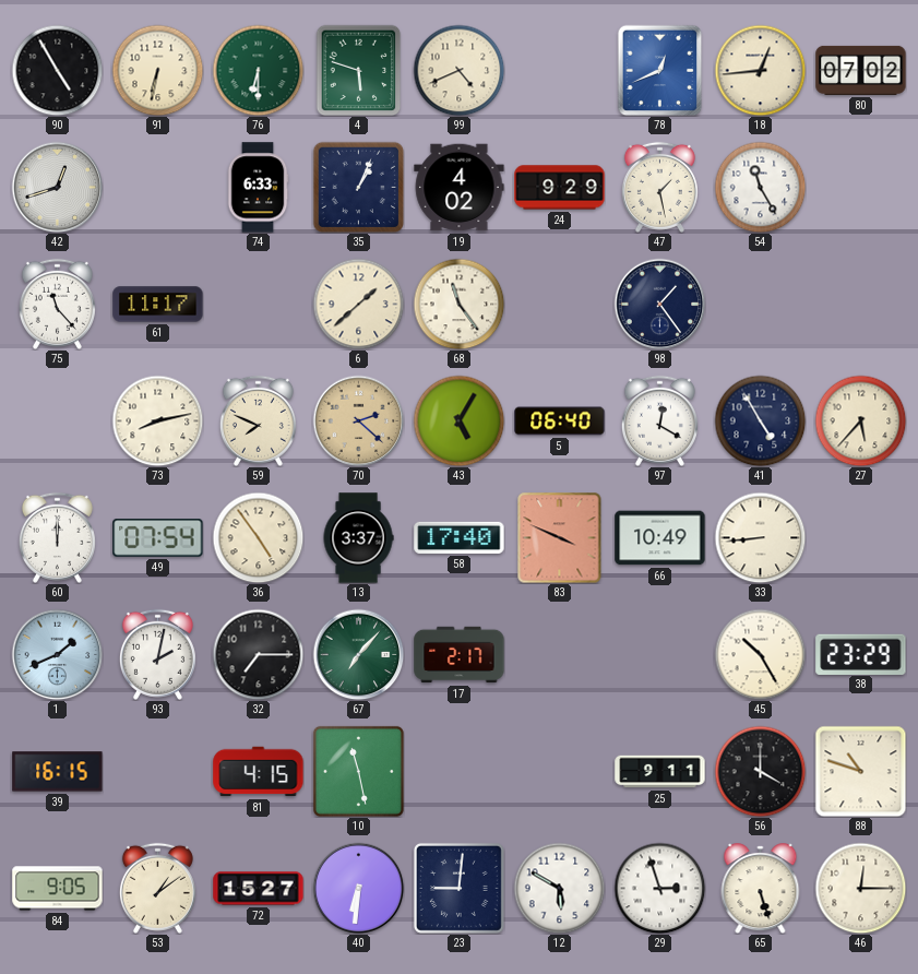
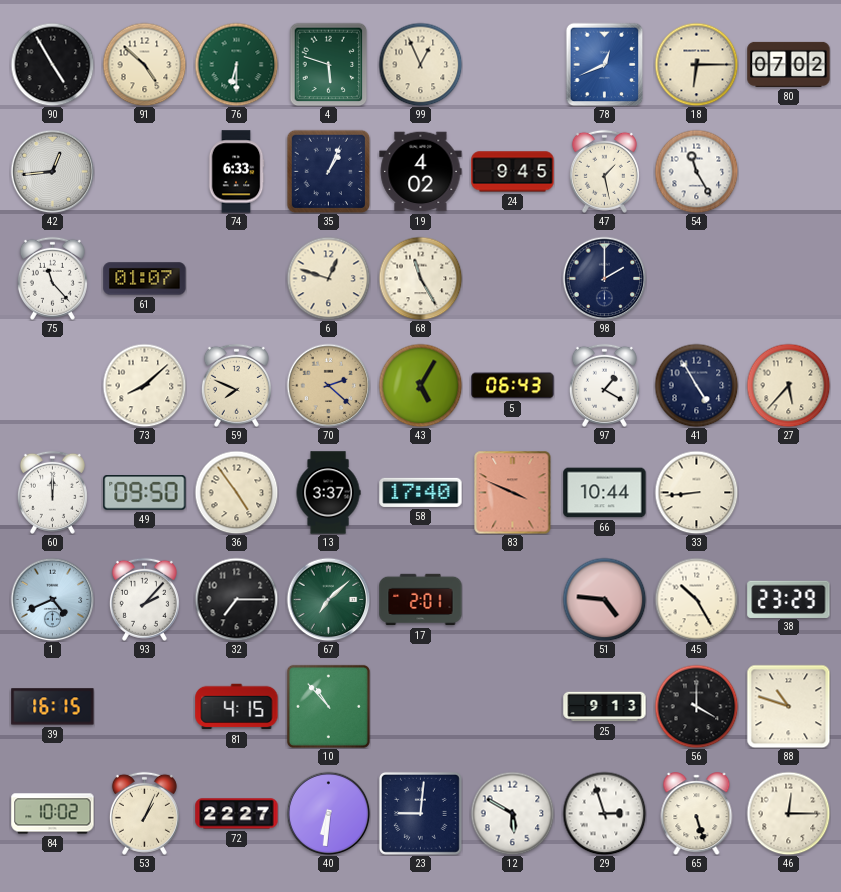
91: 6:32 -> 4:52
99: 4:41 -> 12:56
18: 12:44 -> 6:15
42: 12:42 -> 12:44
24: 9:29 -> 9:45
61: 11:17 -> 01:07
6: 1:38 -> 12:48
68: 11:24 -> 11:25
98: 1:24 -> 2:00
73: 8:13 -> 8:08
5: 06:40 -> 06:43
97: 12:20 -> 1:20
49: 07:54 -> 09:50
66: 10:49 -> 10:44
1: 1:41 -> 4:41
93: 2:02 -> 2:07
67: 7:07 -> 7:08
17: 2:17 -> 2:01
51: none -> 4:46
10: 11:28 -> 10:53
25: 9:11 -> 9:13
84: 9:05 -> 10:02
53: 1:09 -> 1:04
72: 15:27 -> 22:27
